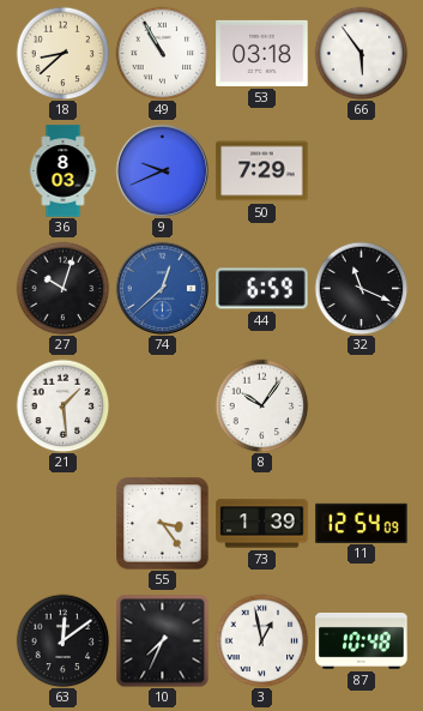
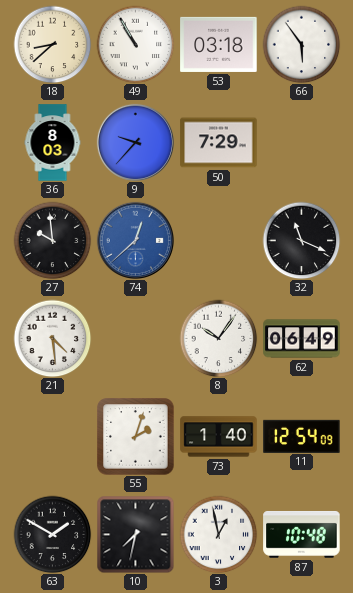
9: 9:41 -> 9:37
27: 10:03 -> 9:59
44: 6:59 -> none
21: 1:29 -> 4:29
62: none -> 06:49
55: 3:24 -> 2:03
73: 1:39 -> 1:40
63: 12:09 -> 1:50
10: 7:34 -> 7:32
